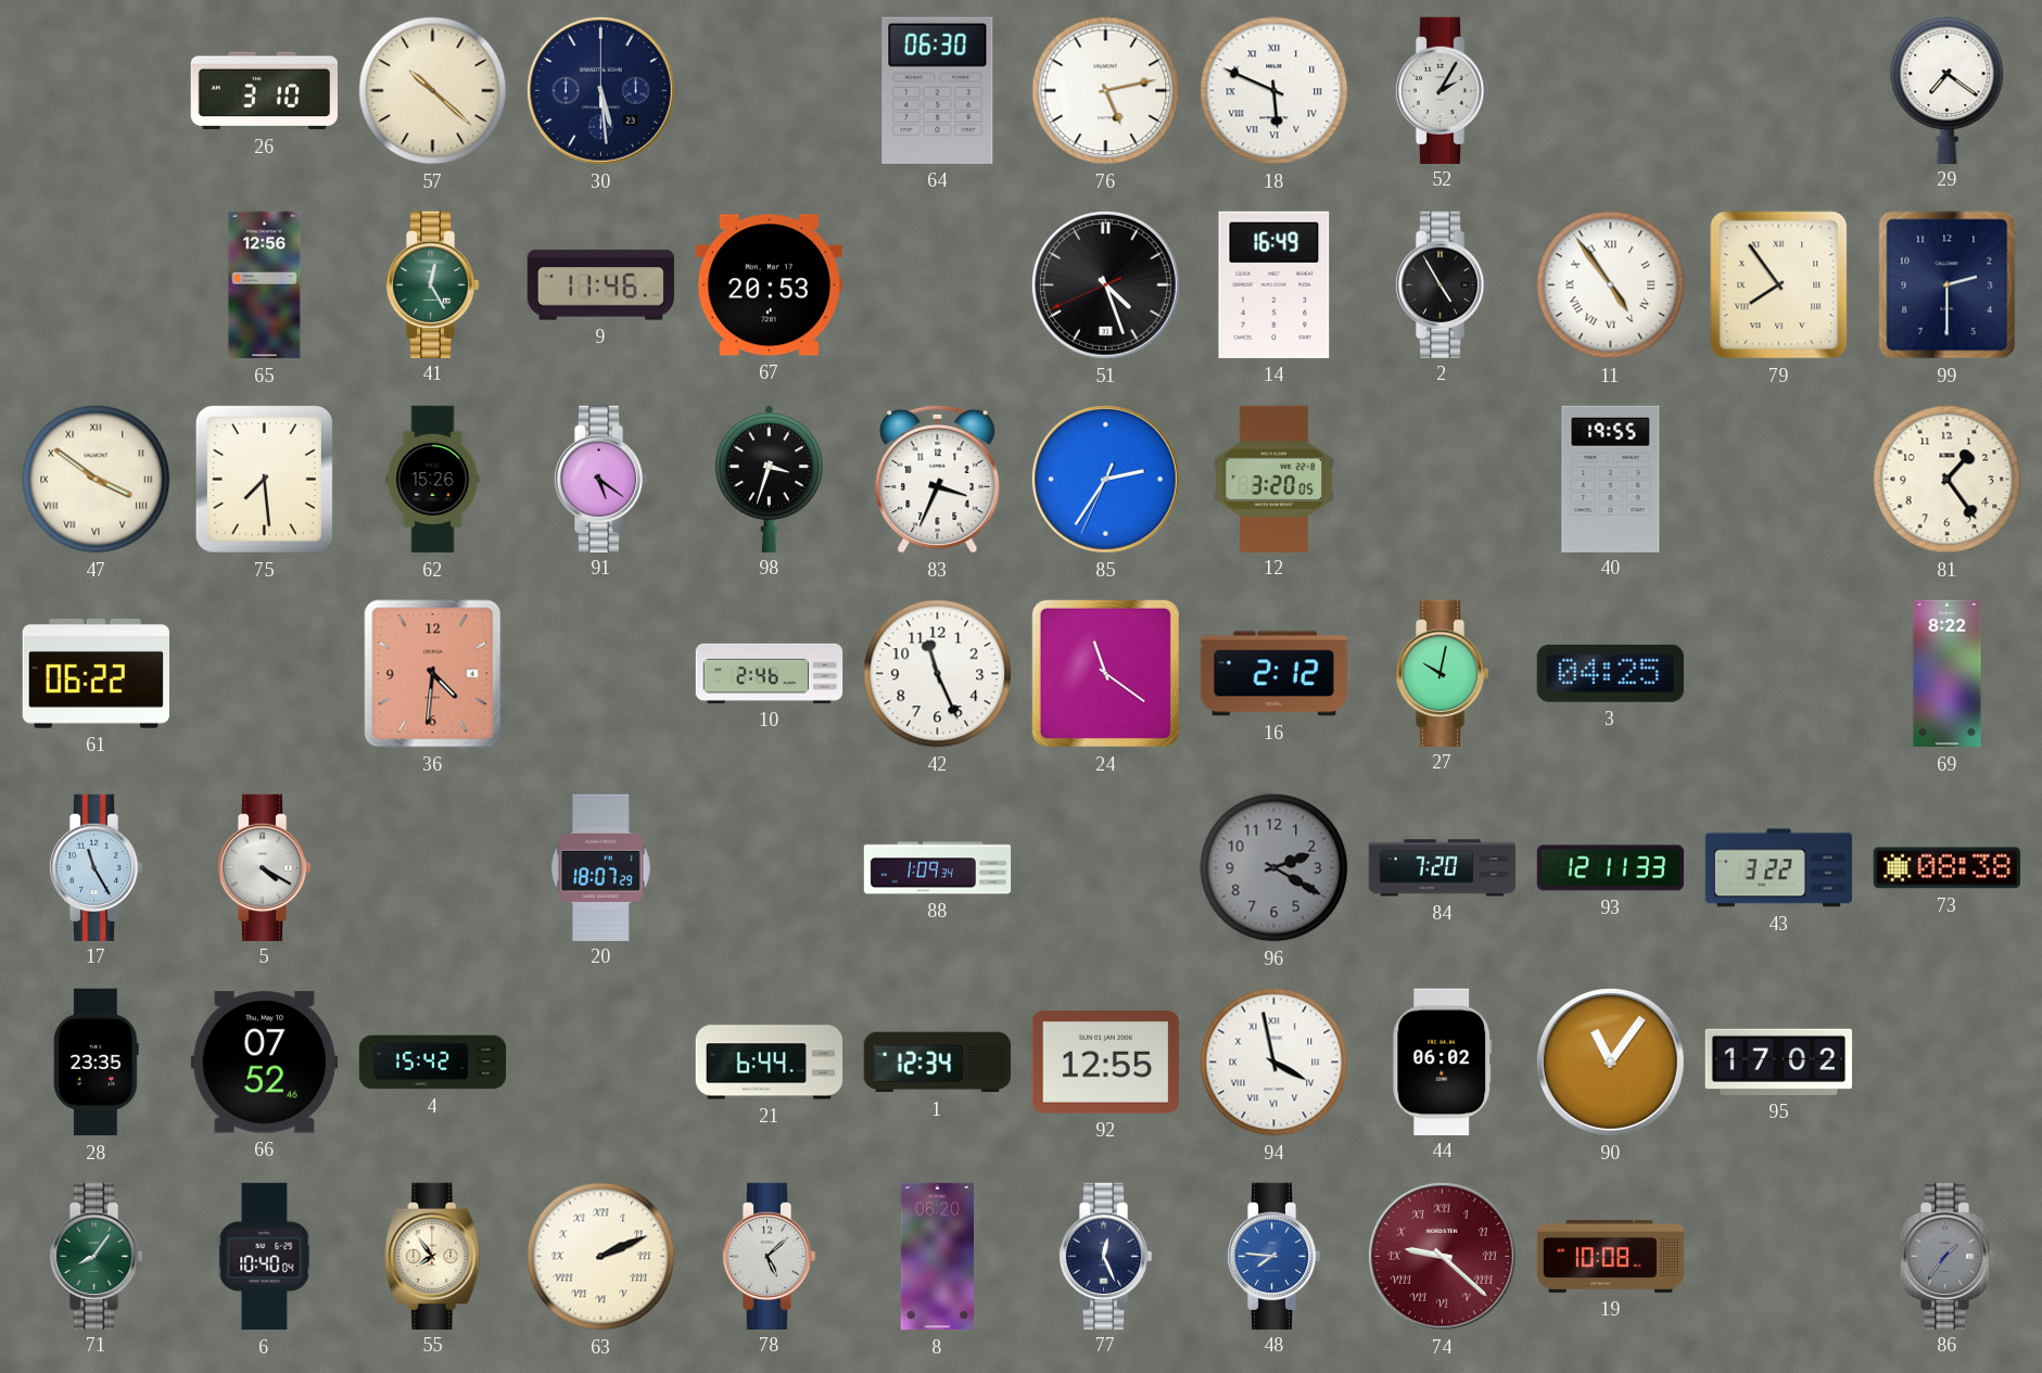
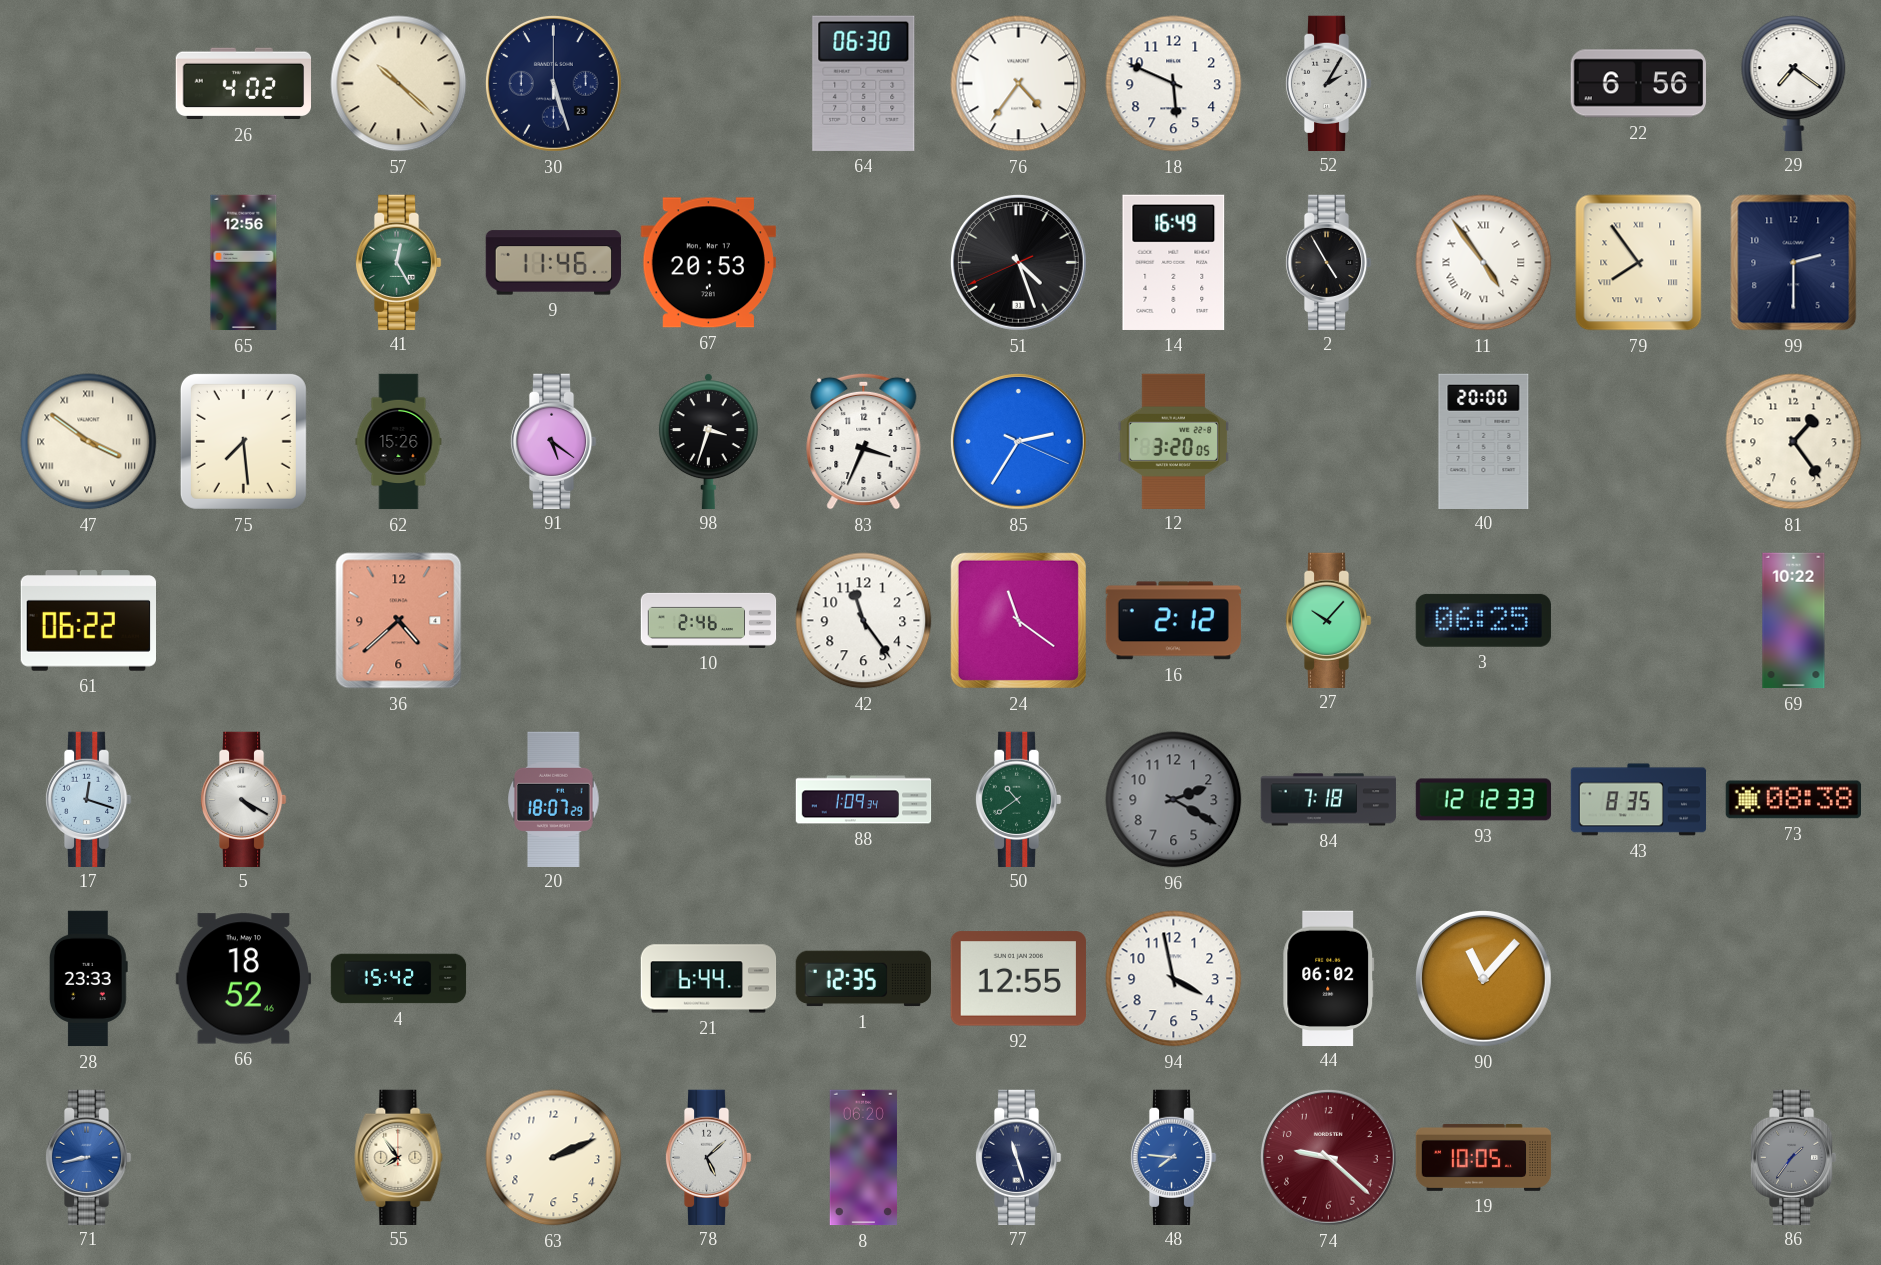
26: 3:10 -> 4:02
30: 5:29 -> 5:27
76: 5:13 -> 4:36
18 numerals: Roman -> Arabic
22: none -> 6:56
85: 2:35:34 -> 2:35:19
40: 19:55 -> 20:00
36: 4:31 -> 4:38
42: 11:26 -> 11:24
27: 10:02 -> 10:07
3: 04:25 -> 06:25
69: 8:22 -> 10:22
17: 11:25 -> 12:18
50: none -> 10:39
84: 7:20 -> 7:18
93: 12:11 -> 12:12
43: 3:22 -> 8:35
28: 23:35 -> 23:33
66: 07:52 -> 18:52
1: 12:34 -> 12:35
94 numerals: Roman -> Arabic
90: 11:06 -> 11:07
95: 17:02 -> none
71: 8:06 -> 8:43
71 dial: green -> blue
6: 10:40 -> none
63 numerals: Roman -> Arabic
77: 12:26 -> 11:27
74 numerals: Roman -> Arabic
19: 10:08 -> 10:05
